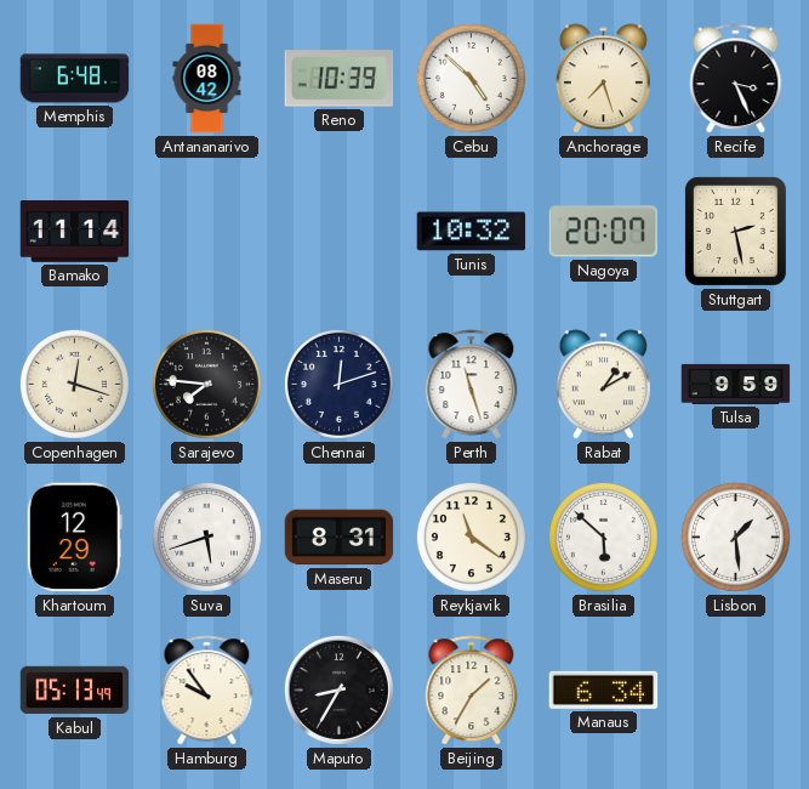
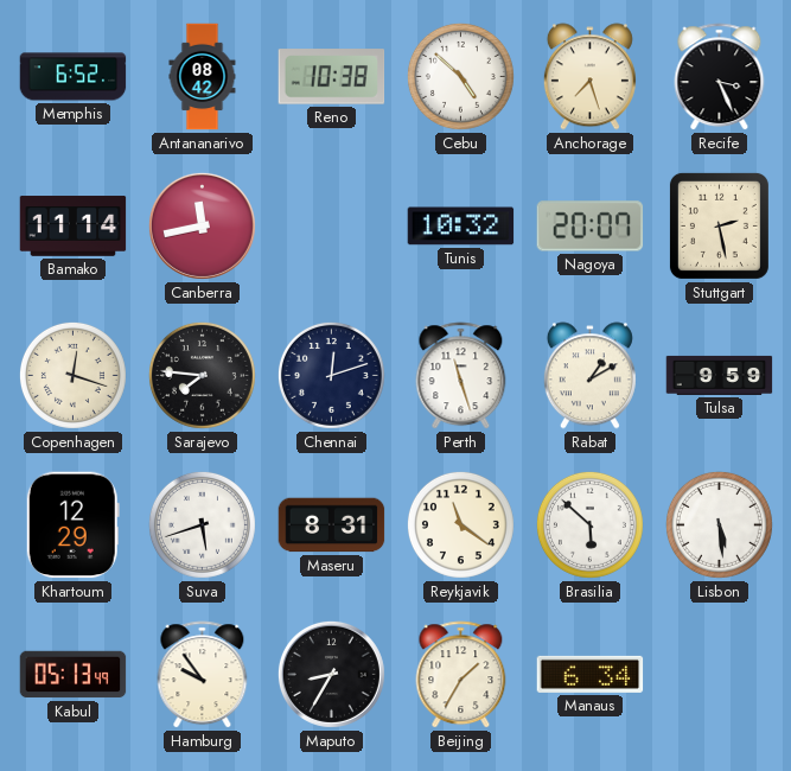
Memphis: 6:48 -> 6:52
Reno: 10:39 -> 10:38
Canberra: none -> 11:43
Lisbon: 1:29 -> 5:29
